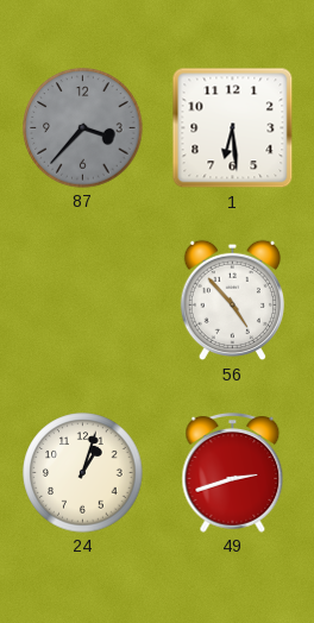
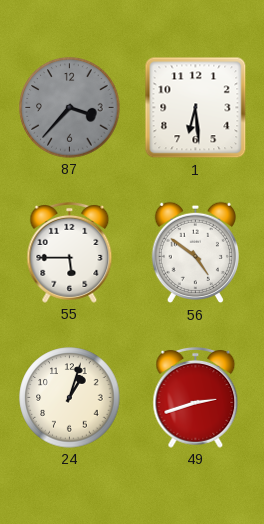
55: none -> 5:45
56: 4:53 -> 4:51
